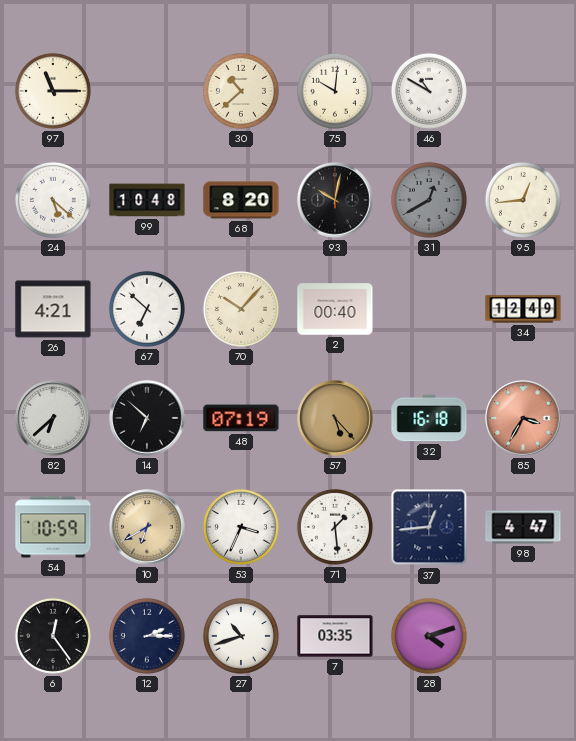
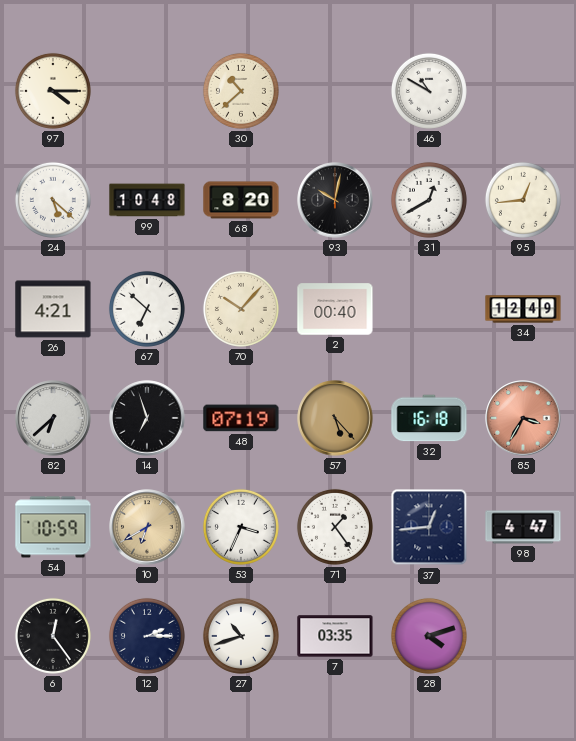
97: 11:15 -> 4:15
75: 10:01 -> none
31 dial: grey -> white
14: 6:52 -> 6:57
71: 1:29 -> 1:24
